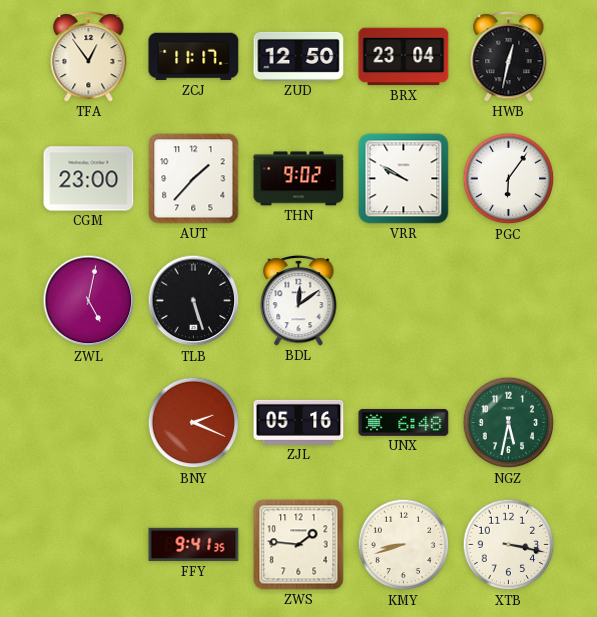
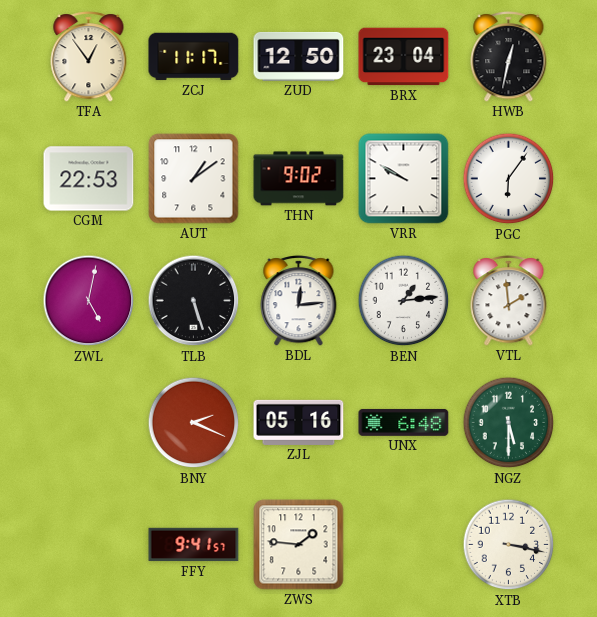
CGM: 23:00 -> 22:53
AUT: 1:37 -> 1:09
BDL: 12:09 -> 12:14
BEN: none -> 1:14
VTL: none -> 1:59
NGZ: 5:32 -> 5:30
FFY: 9:41:35 -> 9:41:57
KMY: 8:42 -> none
